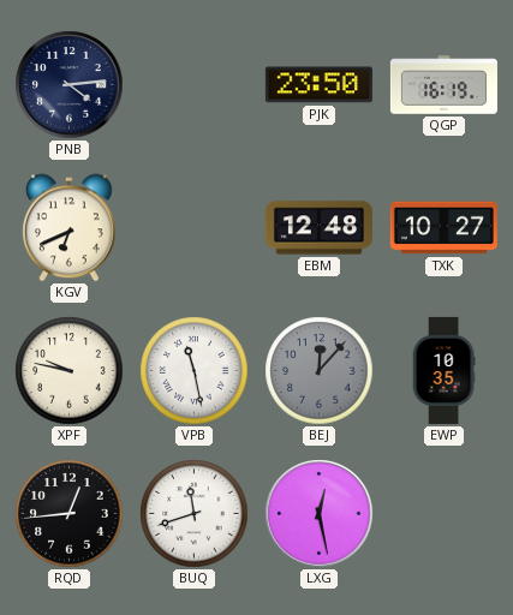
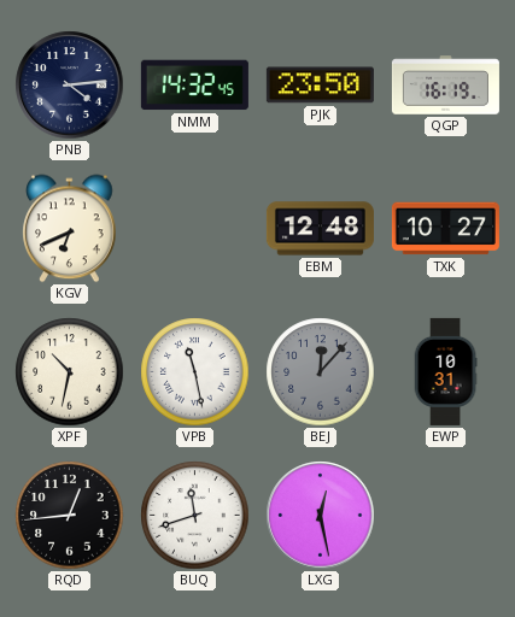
NMM: none -> 14:32
XPF: 9:47 -> 10:32
EWP: 10:35 -> 10:31
